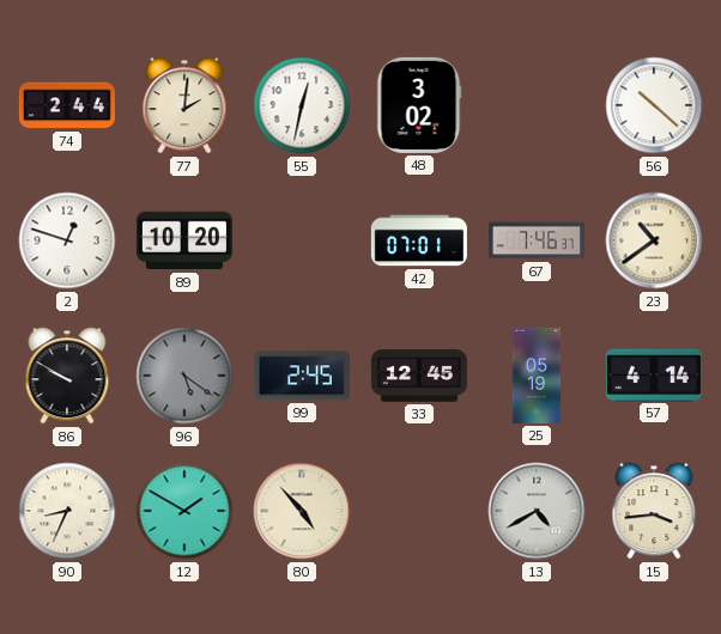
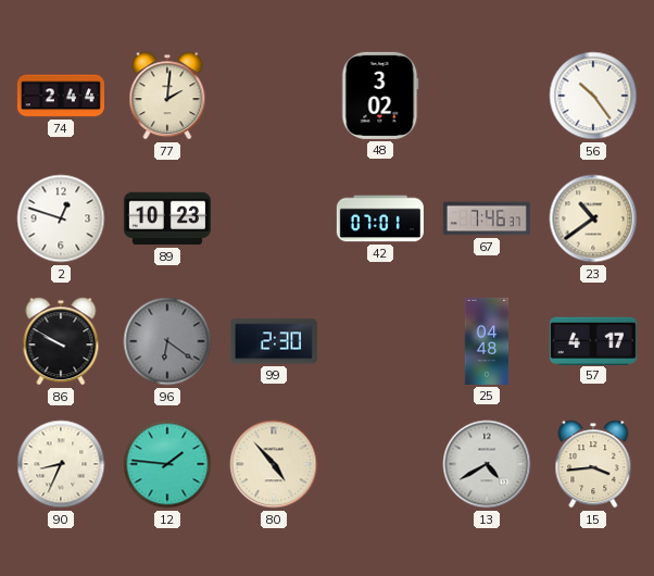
55: 12:32 -> none
56: 10:22 -> 10:24
89: 10:20 -> 10:23
96: 5:21 -> 6:21
99: 2:45 -> 2:30
33: 12:45 -> none
25: 05:19 -> 04:48
57: 4:14 -> 4:17
12: 1:50 -> 1:46
